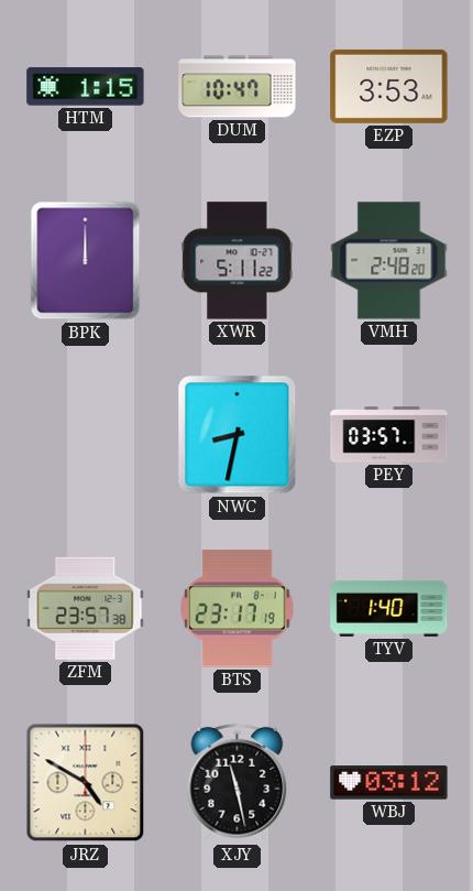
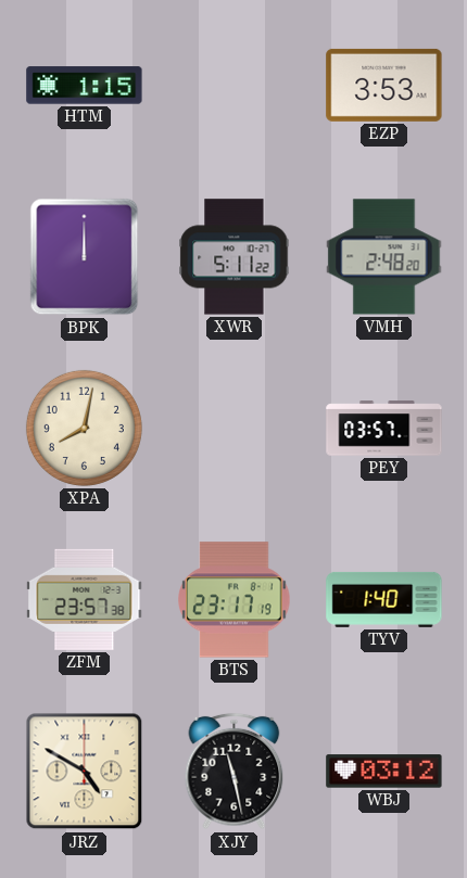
DUM: 10:47 -> none
XPA: none -> 8:02
NWC: 8:32 -> none
